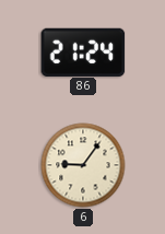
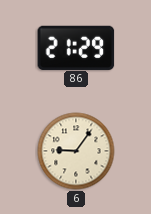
86: 21:24 -> 21:29
